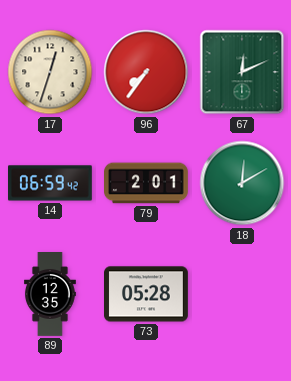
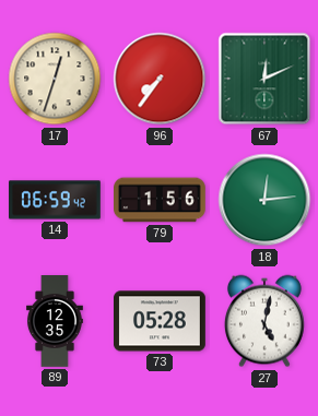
79: 2:01 -> 1:56
18: 12:10 -> 12:14
27: none -> 5:02
